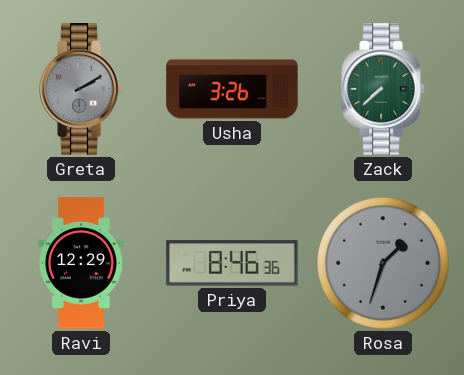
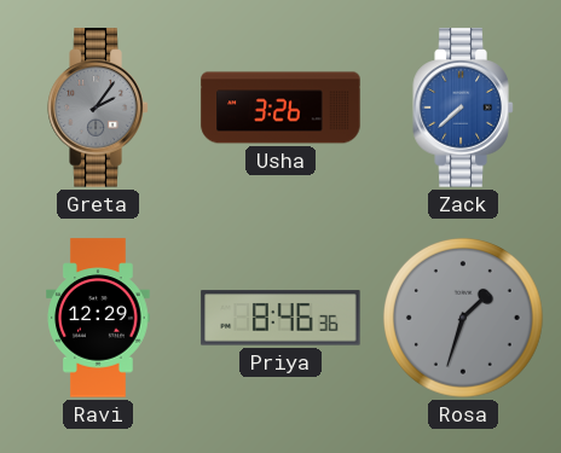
Greta: 2:10 -> 2:06
Zack dial: green -> blue
